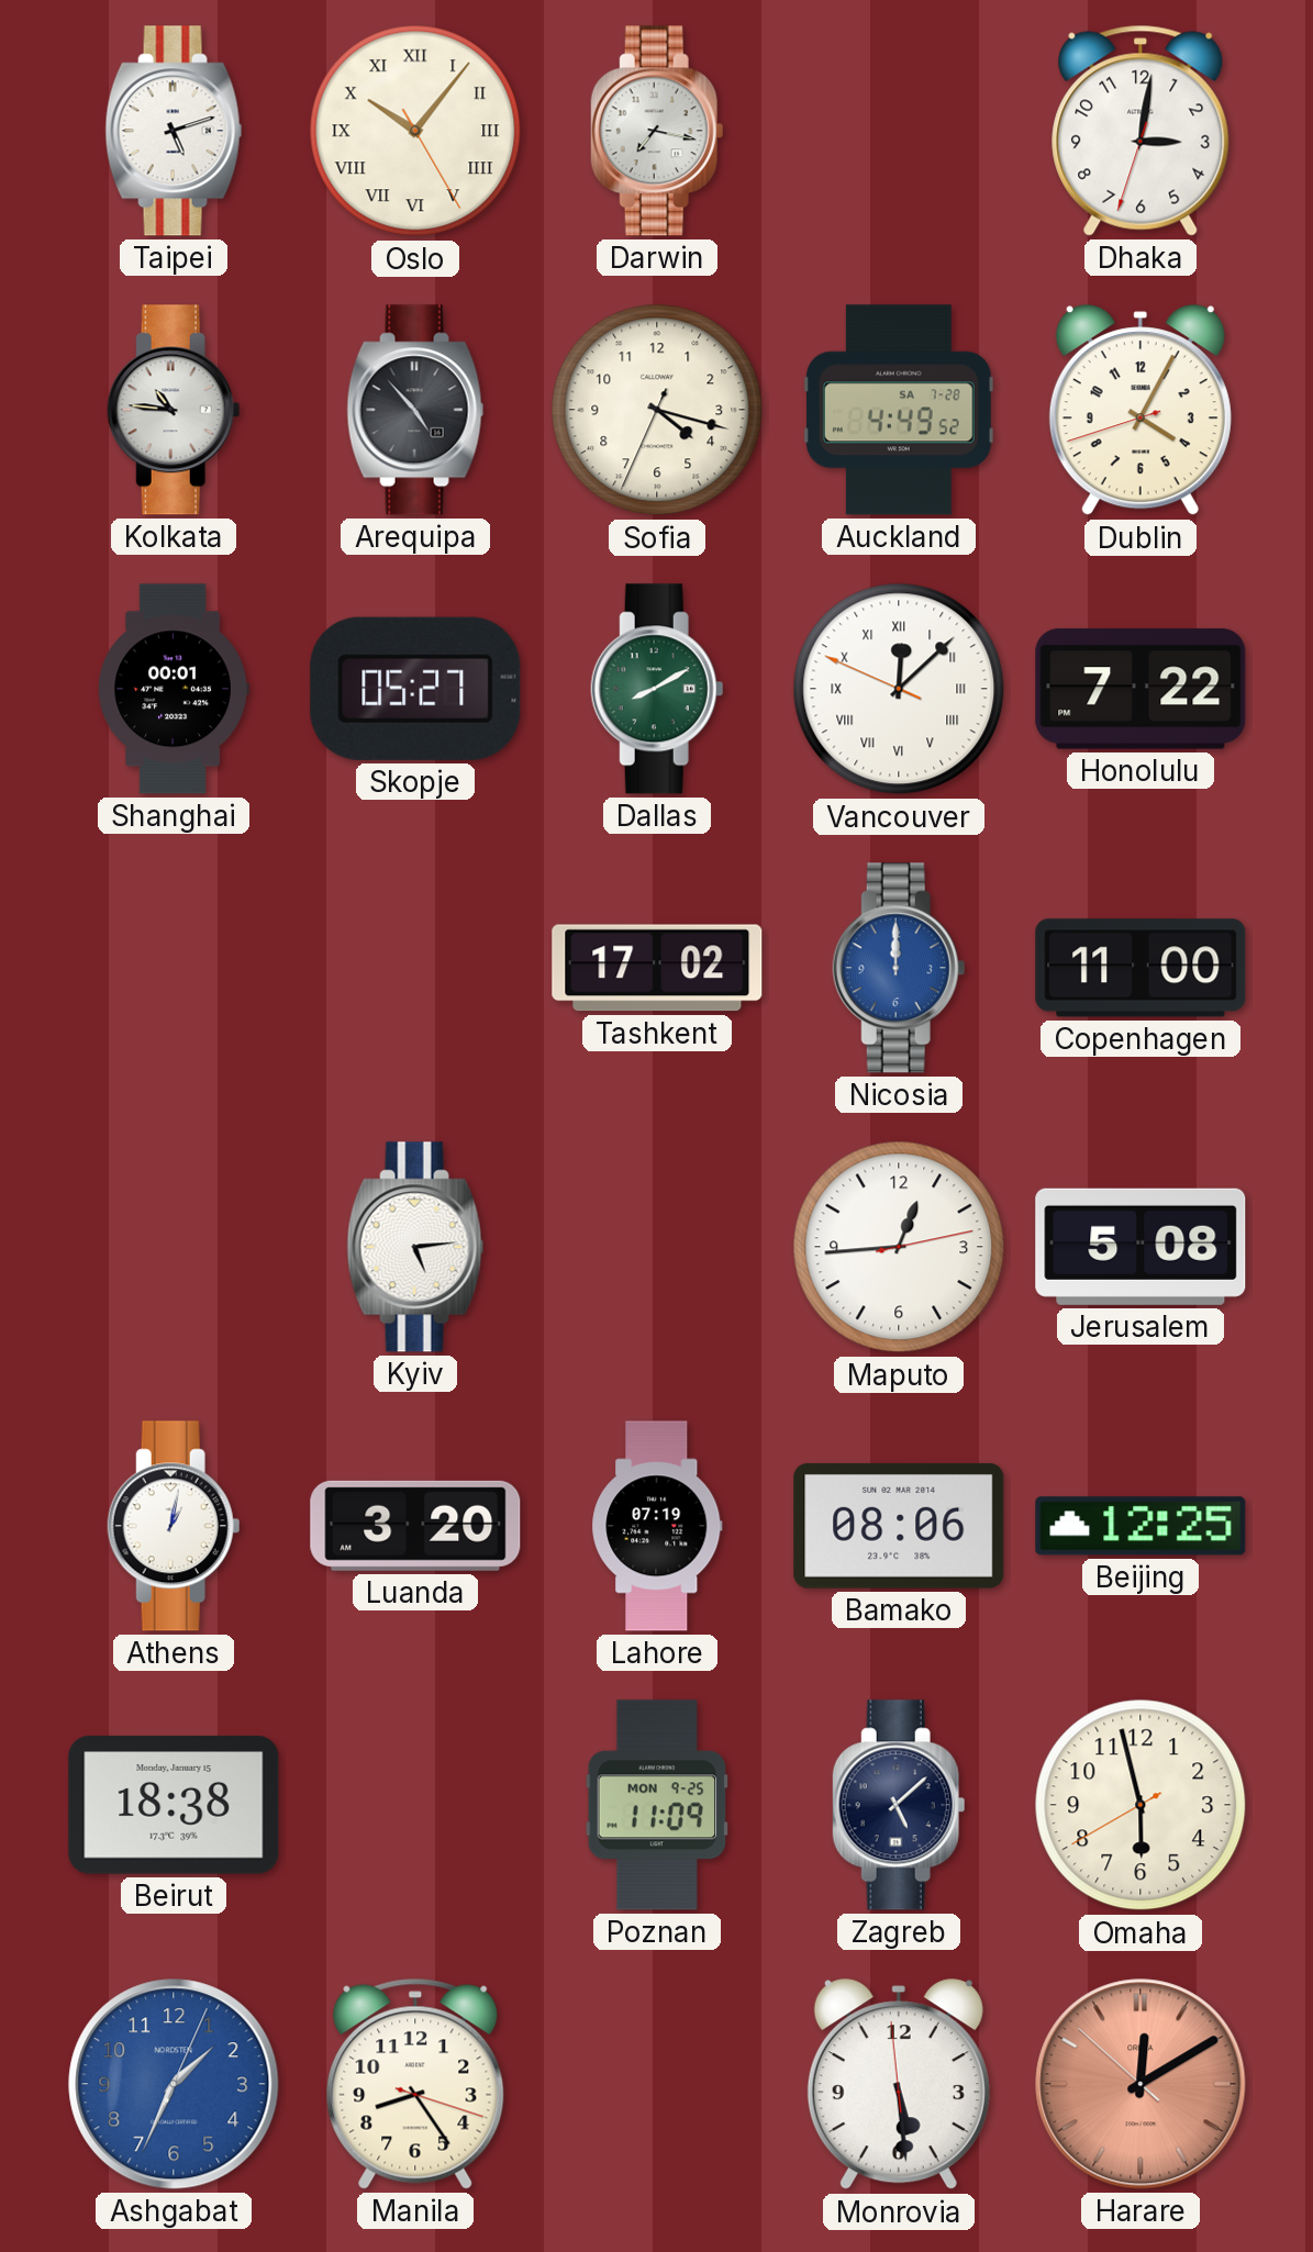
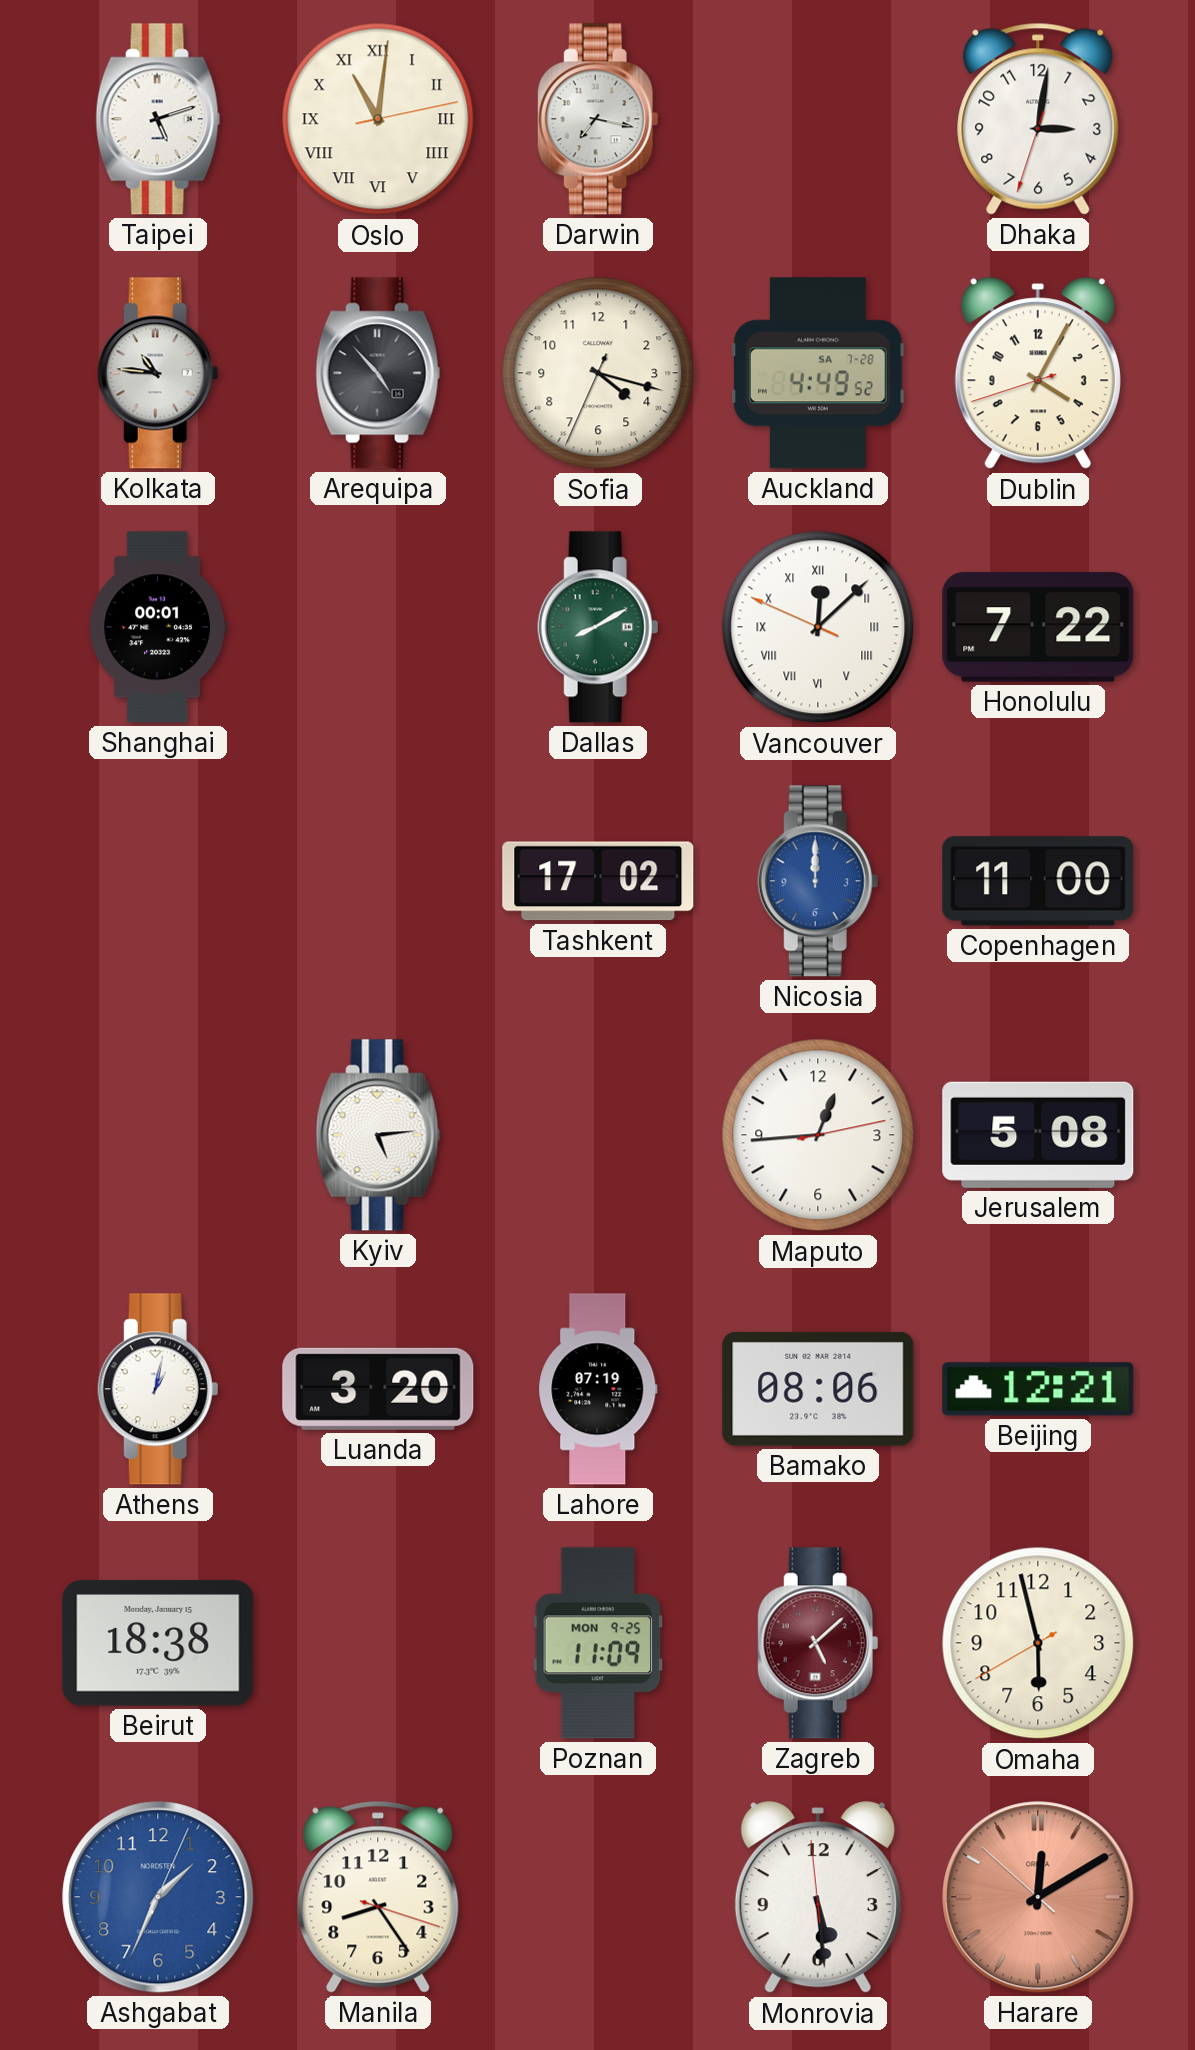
Oslo: 10:06 -> 11:01
Skopje: 05:27 -> none
Beijing: 12:25 -> 12:21
Zagreb dial: navy -> burgundy
